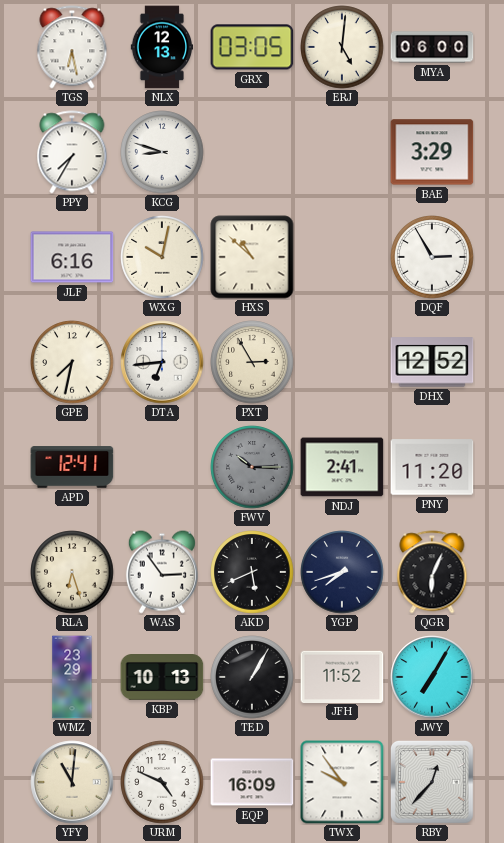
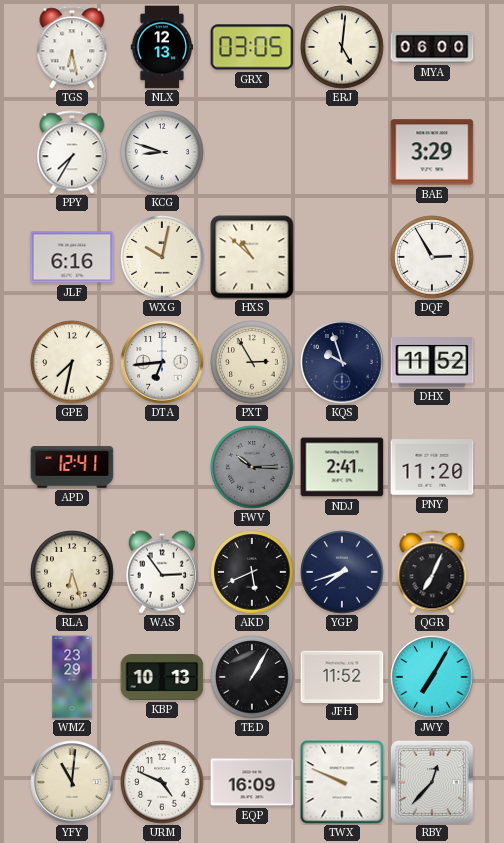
KQS: none -> 9:57
DHX: 12:52 -> 11:52
QGR: 6:04 -> 7:04
TWX: 9:54 -> 9:49
